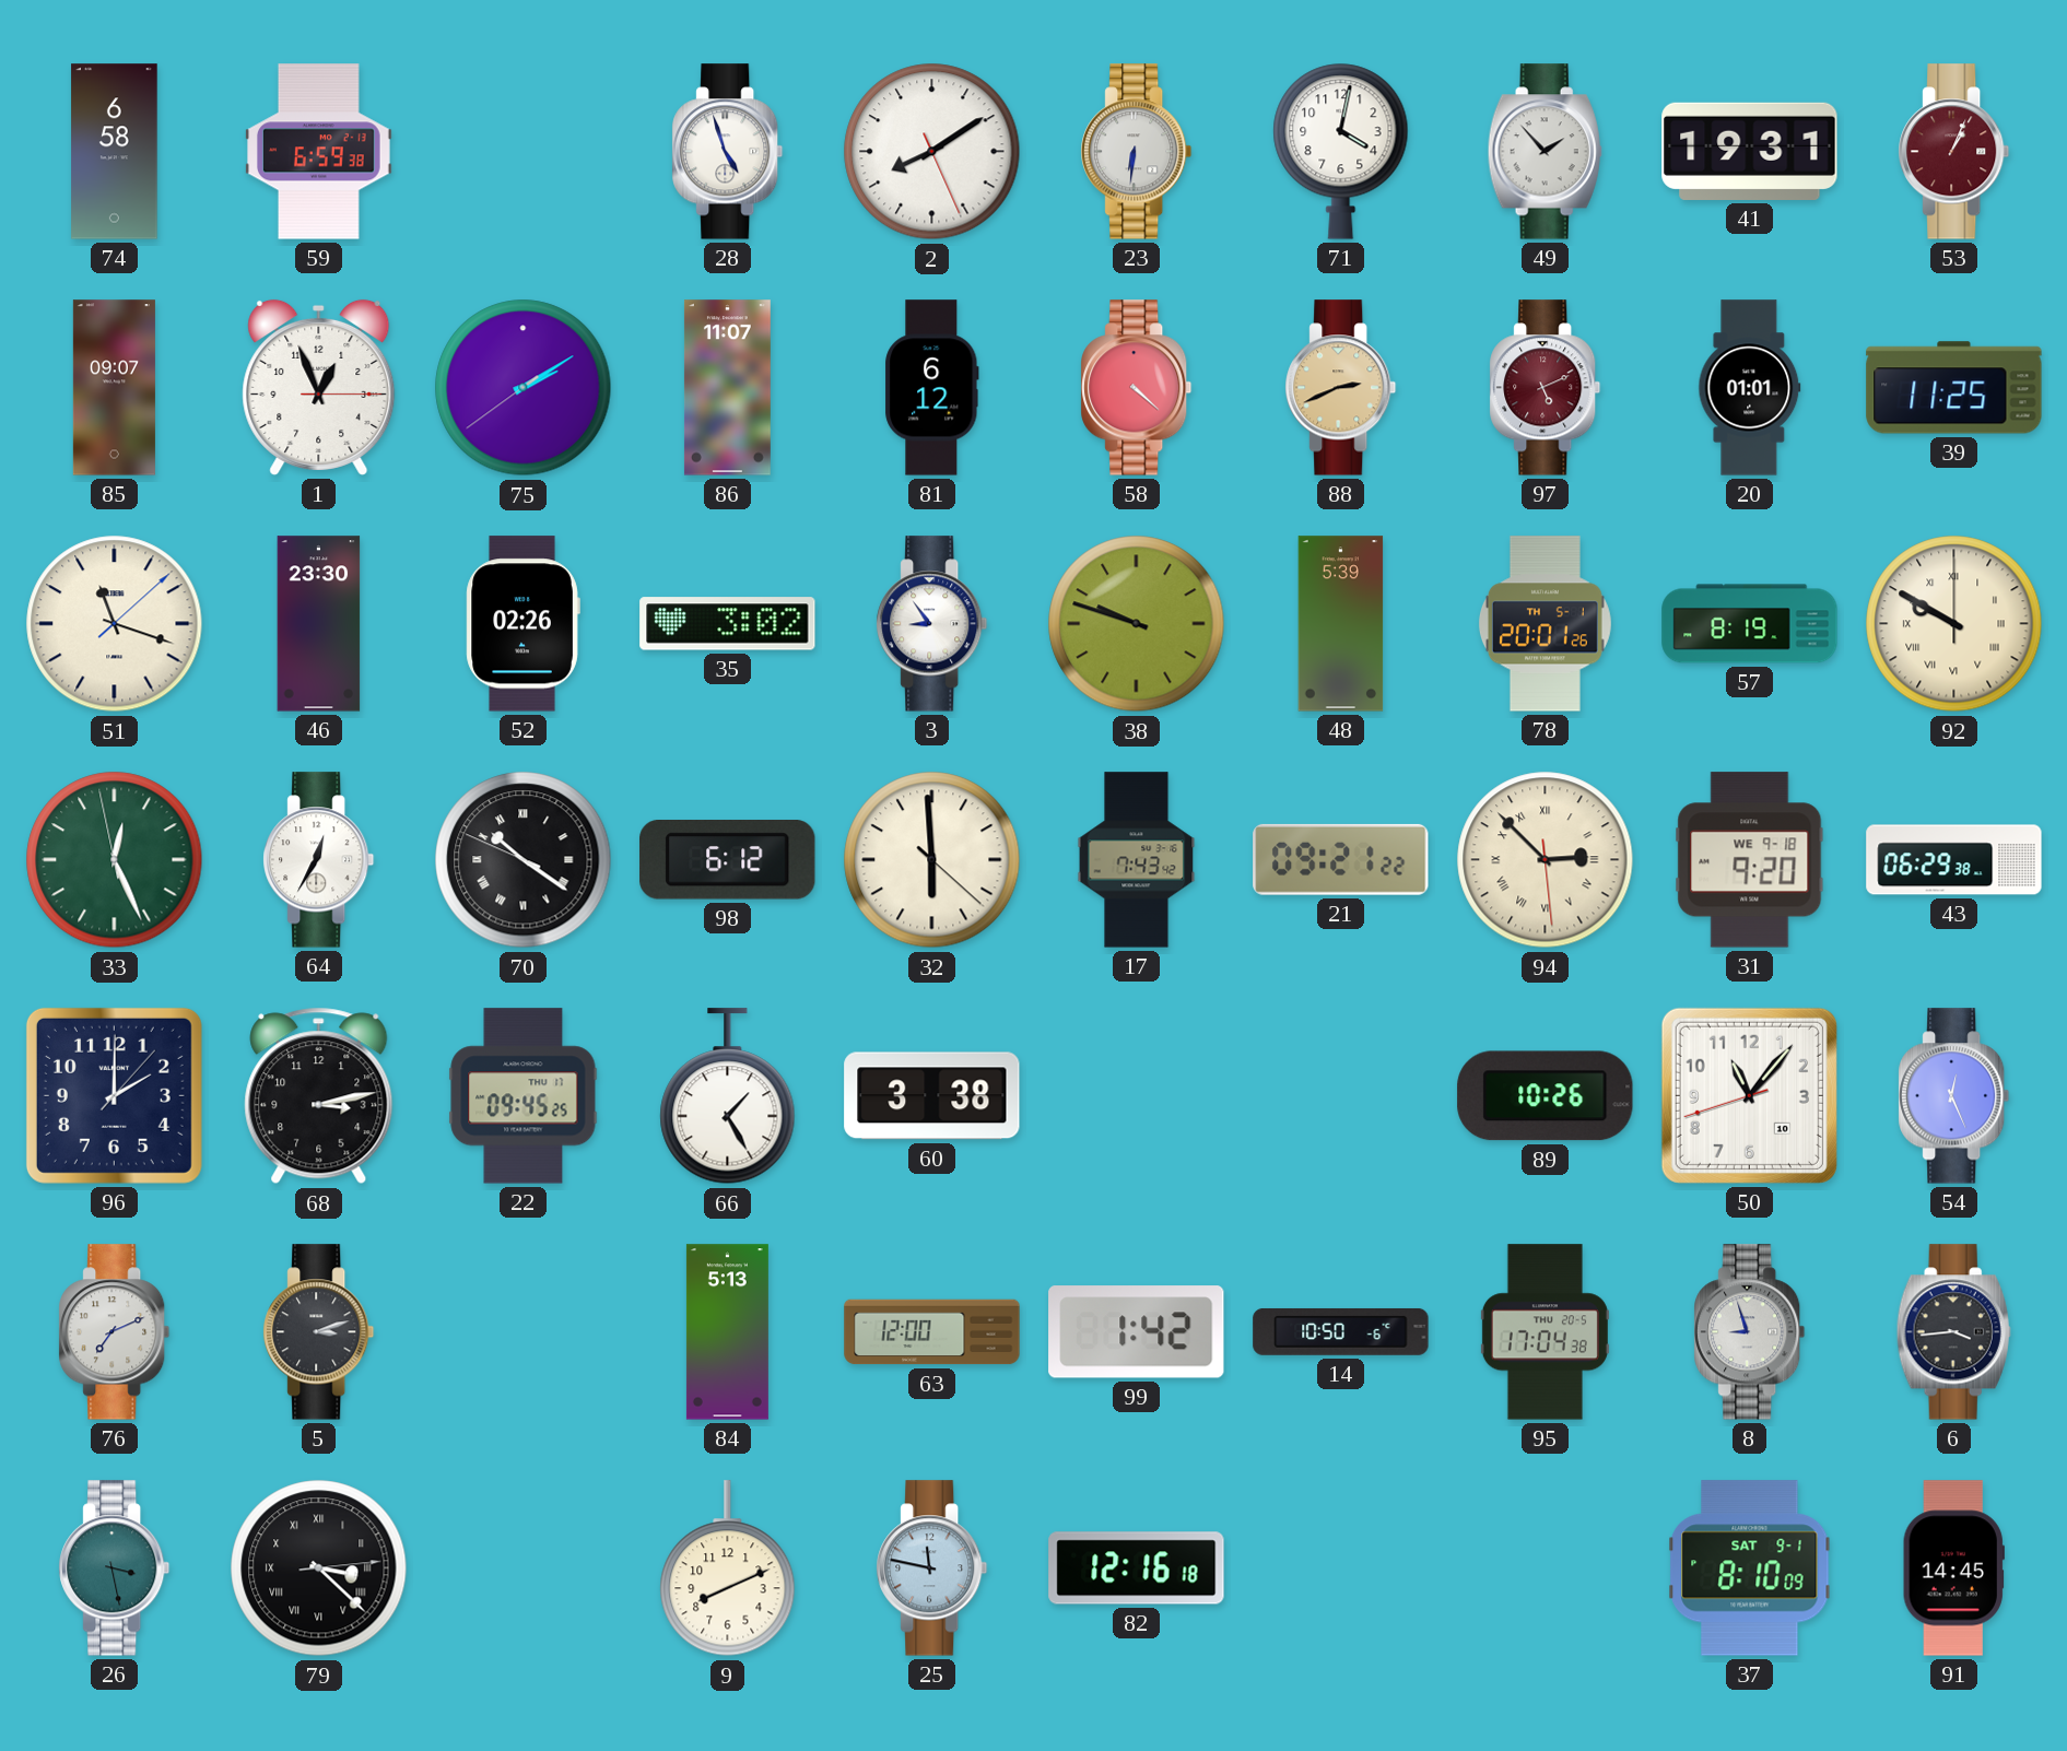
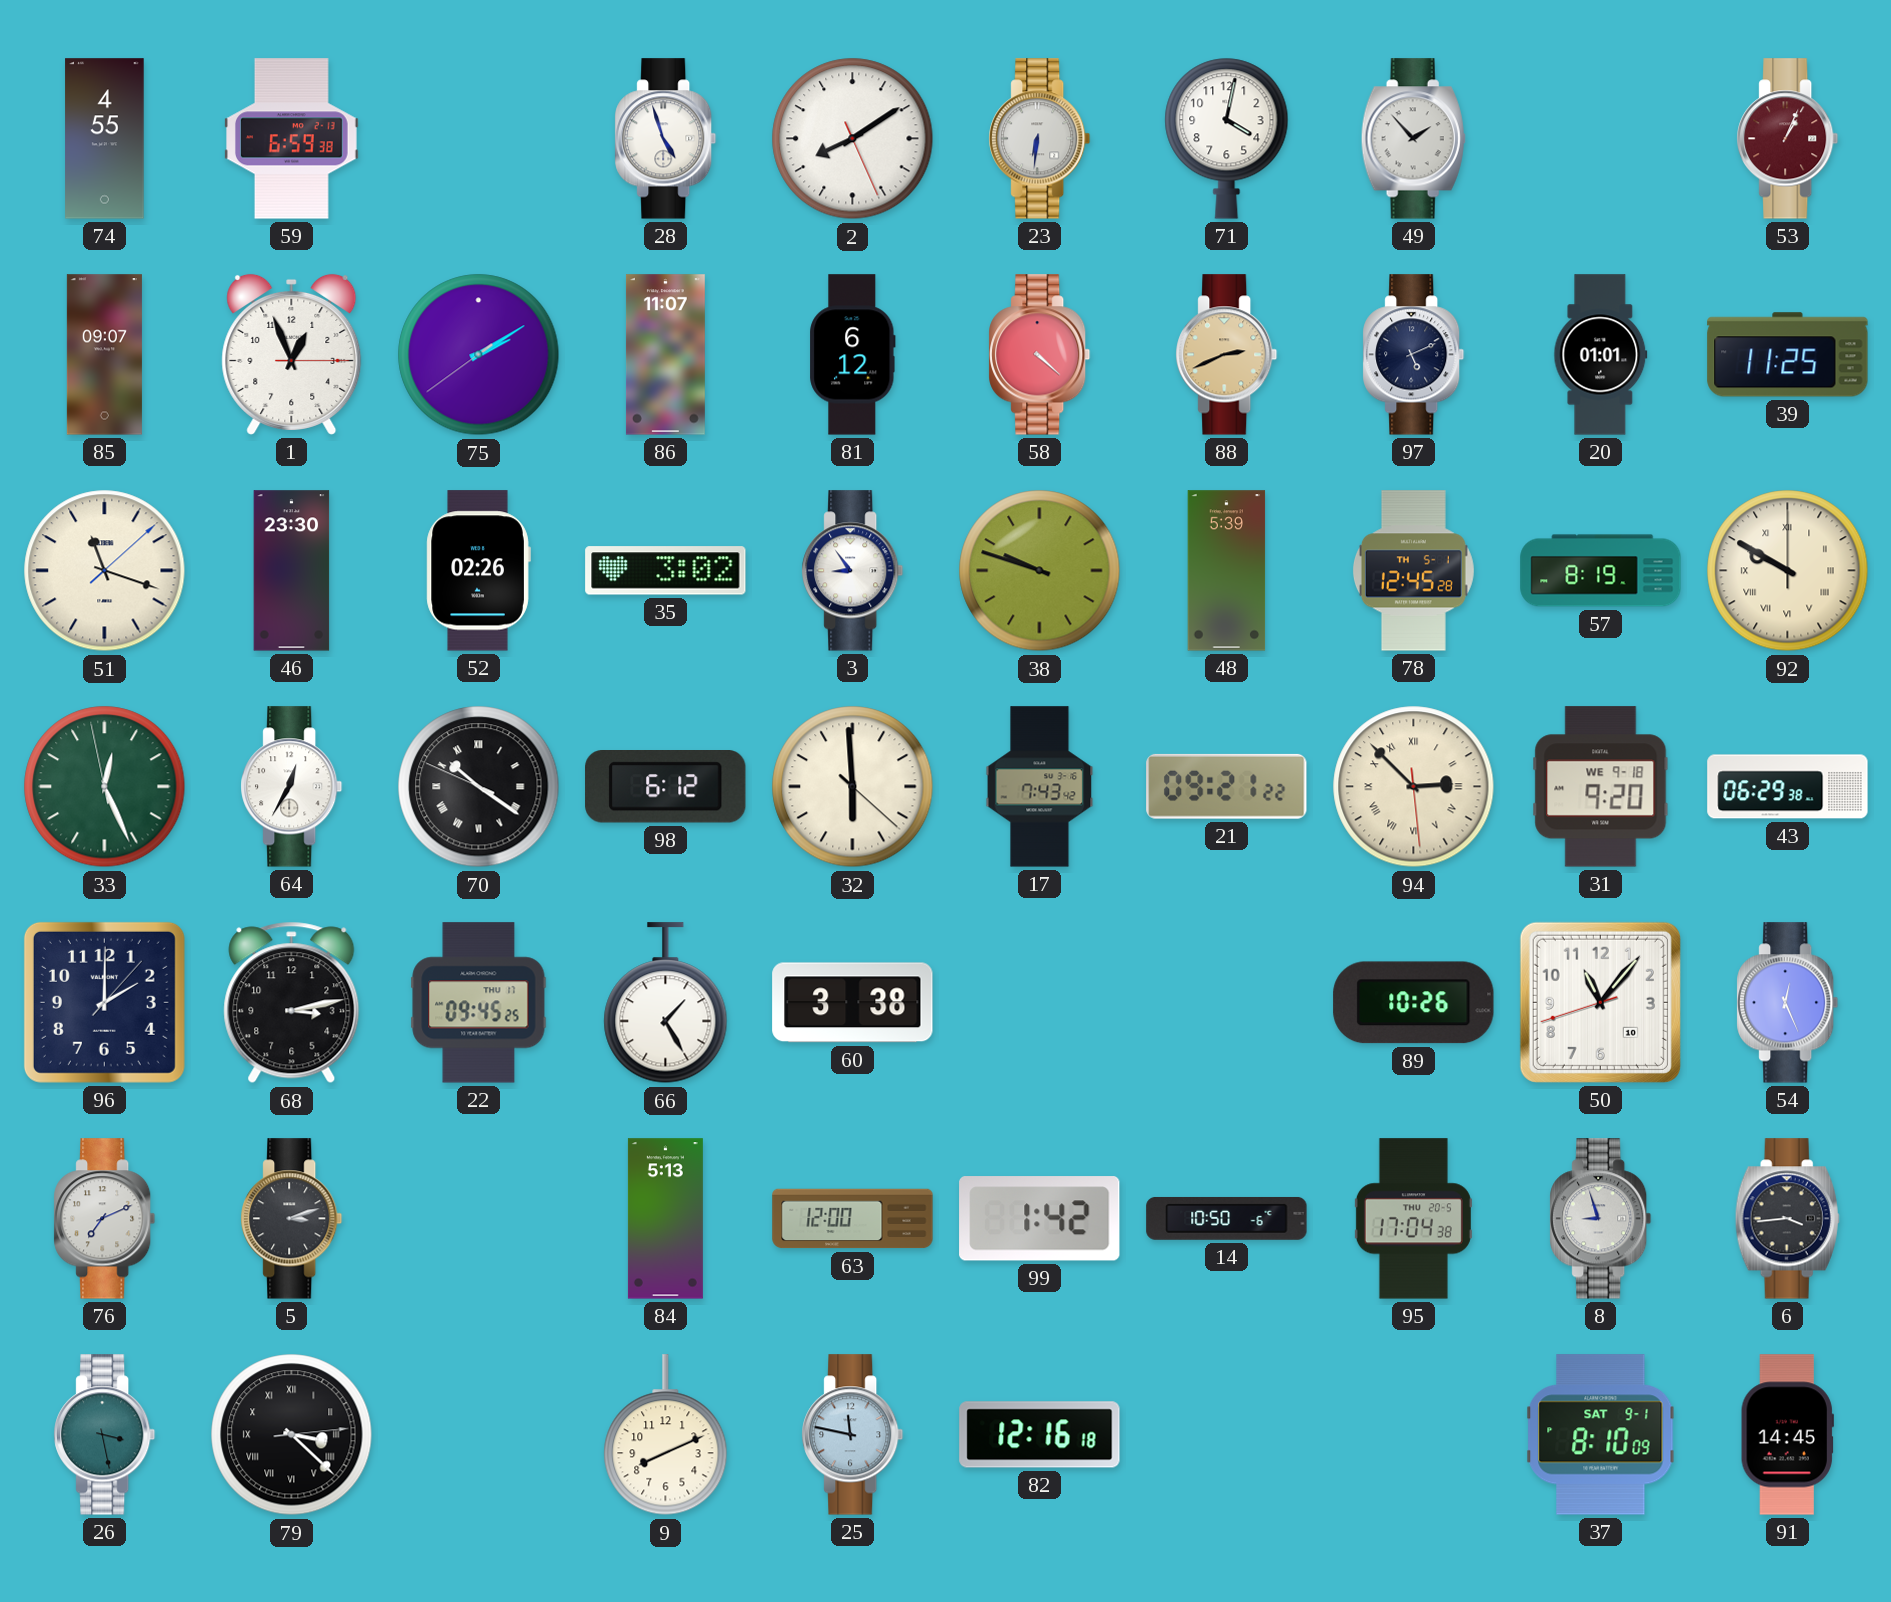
74: 6:58 -> 4:55
41: 19:31 -> none
97 dial: burgundy -> navy
78: 20:01 -> 12:45
